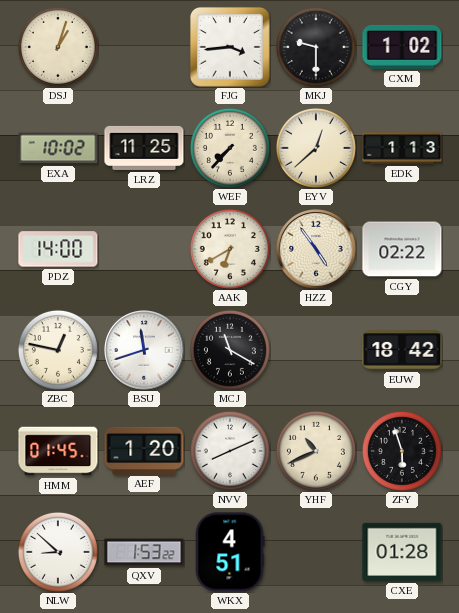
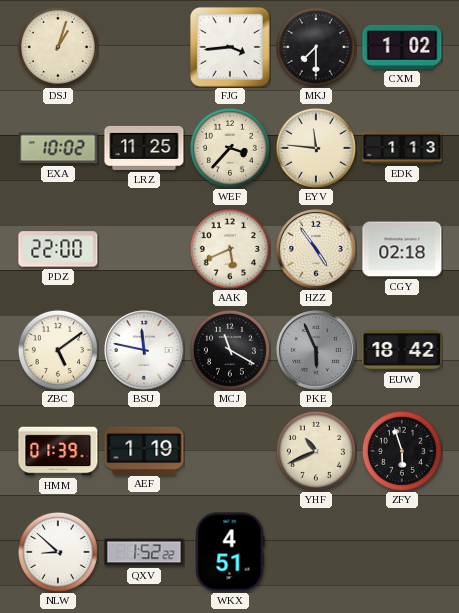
MKJ: 9:30 -> 7:30
WEF: 7:37 -> 3:37
EYV: 12:38 -> 11:46
PDZ: 14:00 -> 22:00
AAK: 6:40 -> 5:41
CGY: 02:22 -> 02:18
ZBC: 12:47 -> 5:09
BSU: 11:42 -> 11:47
PKE: none -> 5:56
HMM: 01:45 -> 01:39
AEF: 1:20 -> 1:19
NVV: 8:11 -> none
QXV: 1:53 -> 1:52
CXE: 01:28 -> none
